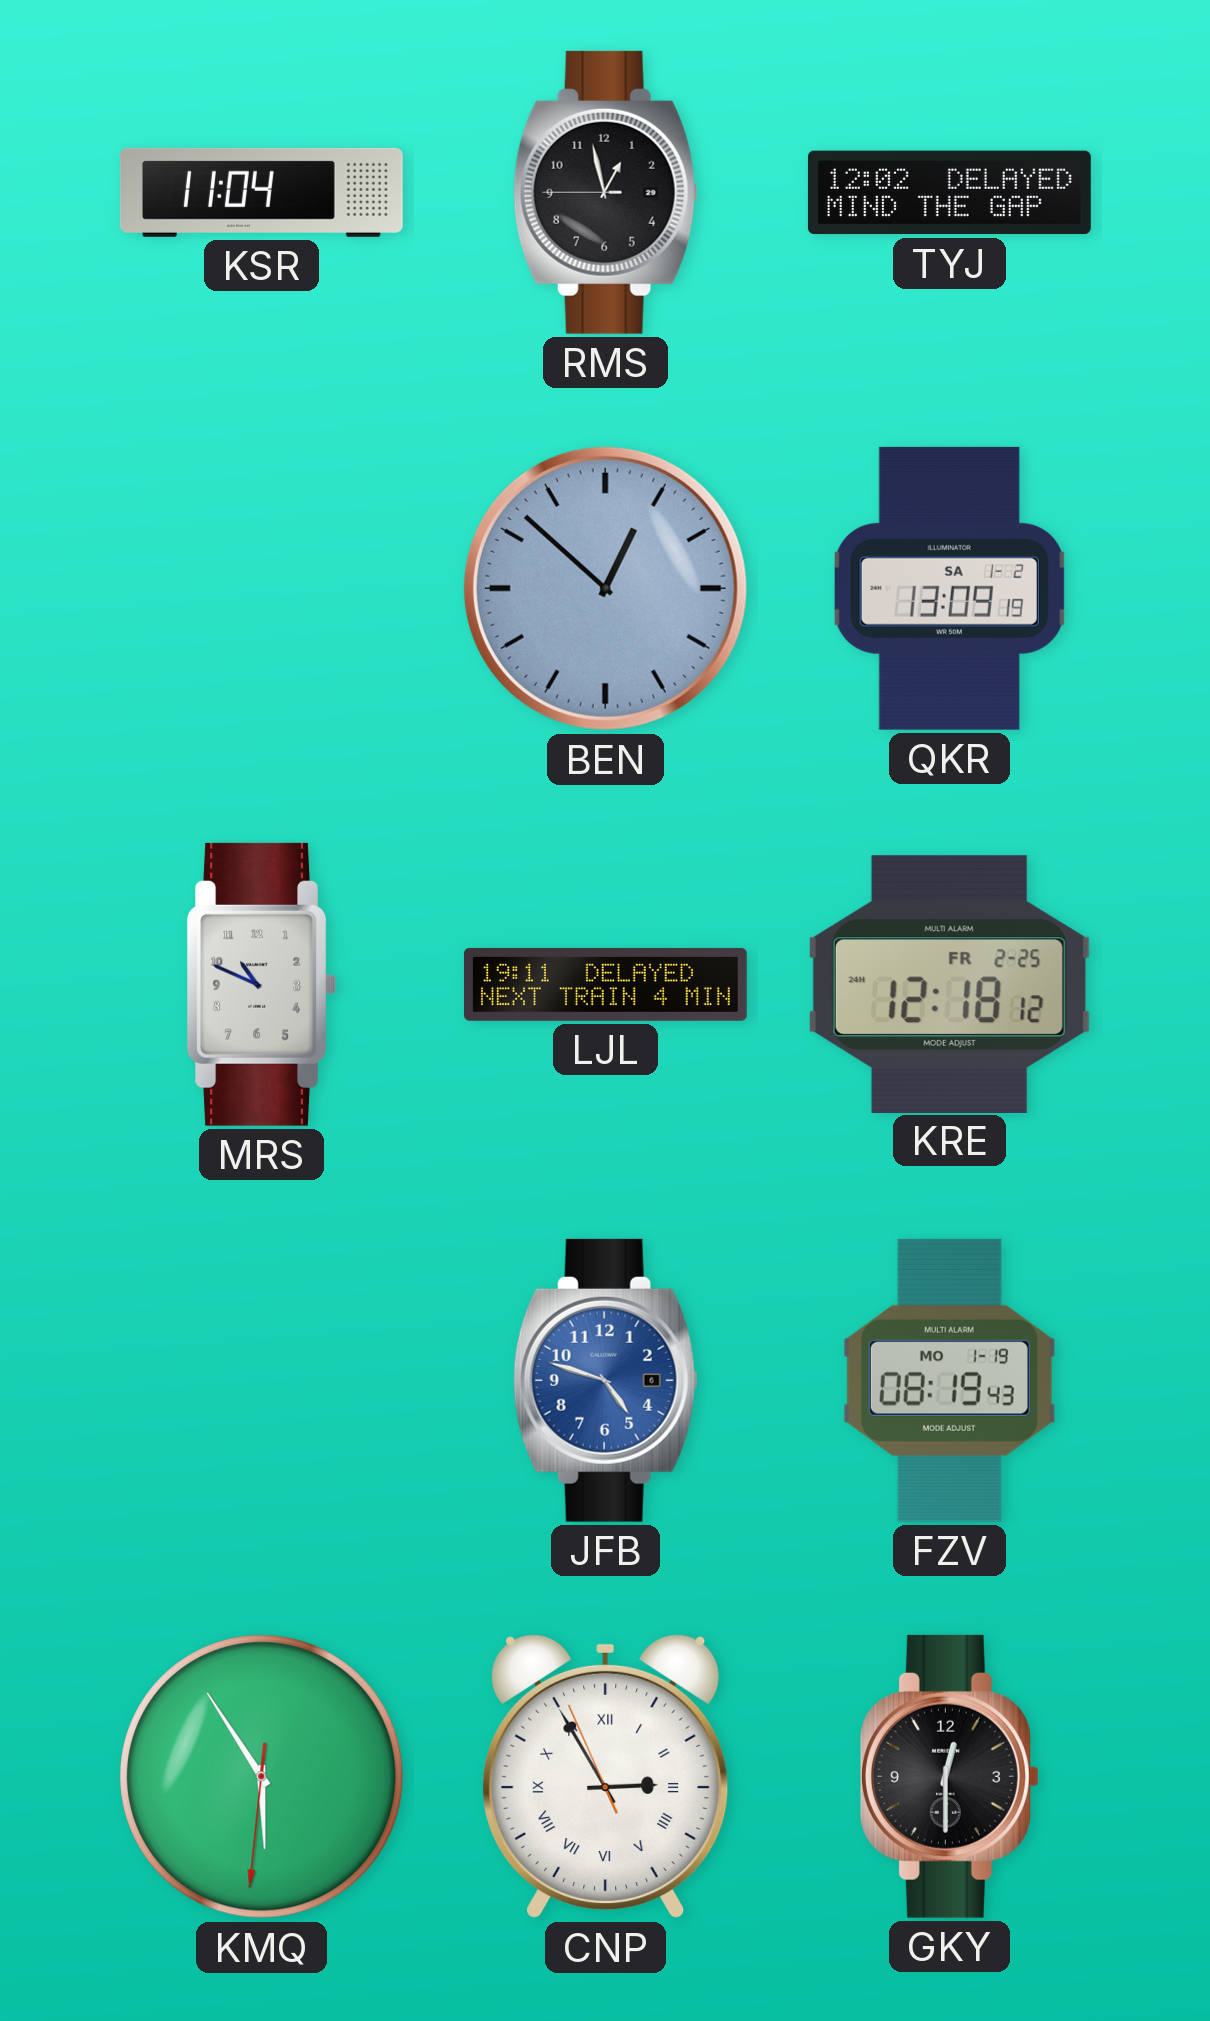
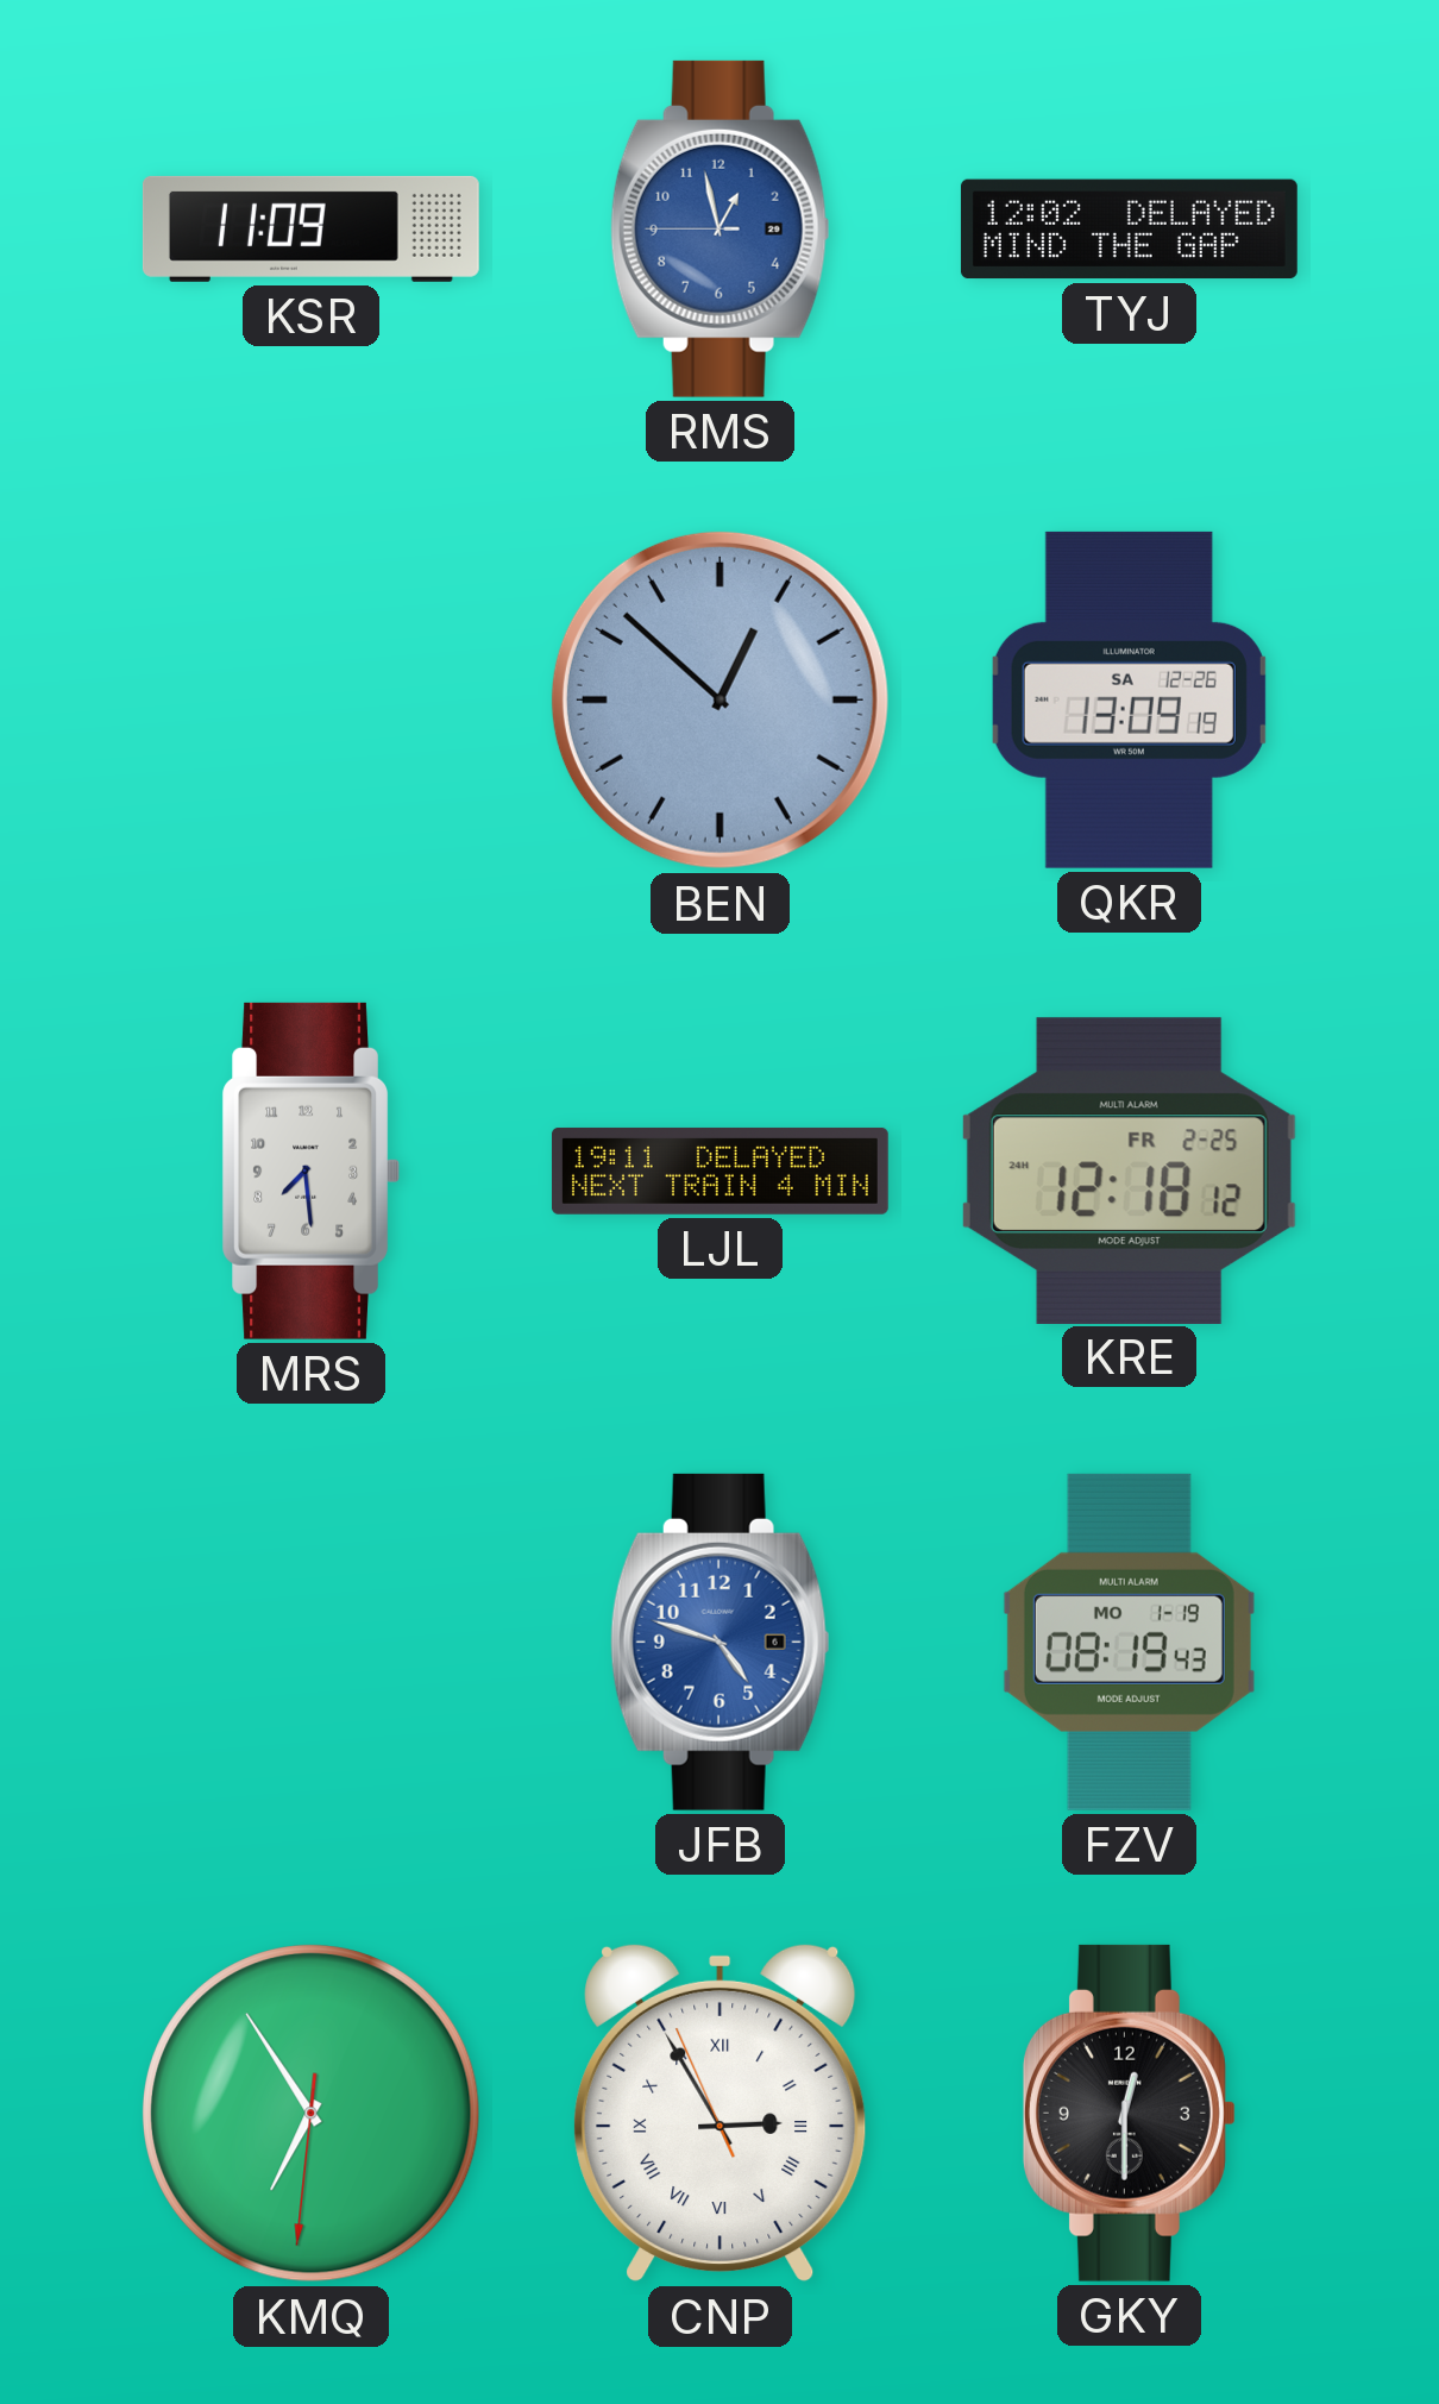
KSR: 11:04 -> 11:09
RMS dial: black -> blue
QKR date: SA 1-2 -> SA 12-26
MRS: 10:49 -> 7:29
KMQ: 5:54 -> 6:54
